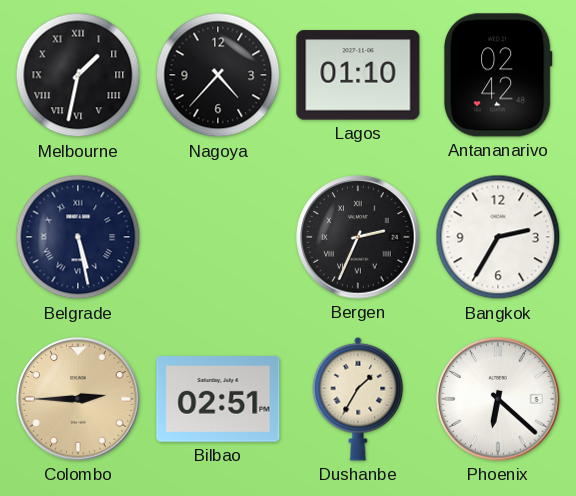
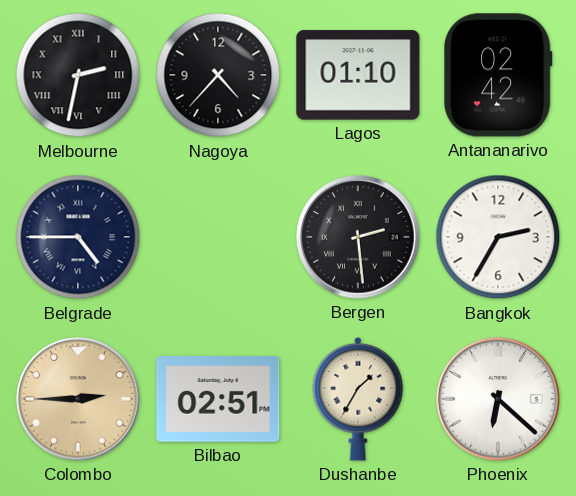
Melbourne: 1:32 -> 2:32
Belgrade: 5:28 -> 4:45
Bergen: 2:34 -> 2:29
